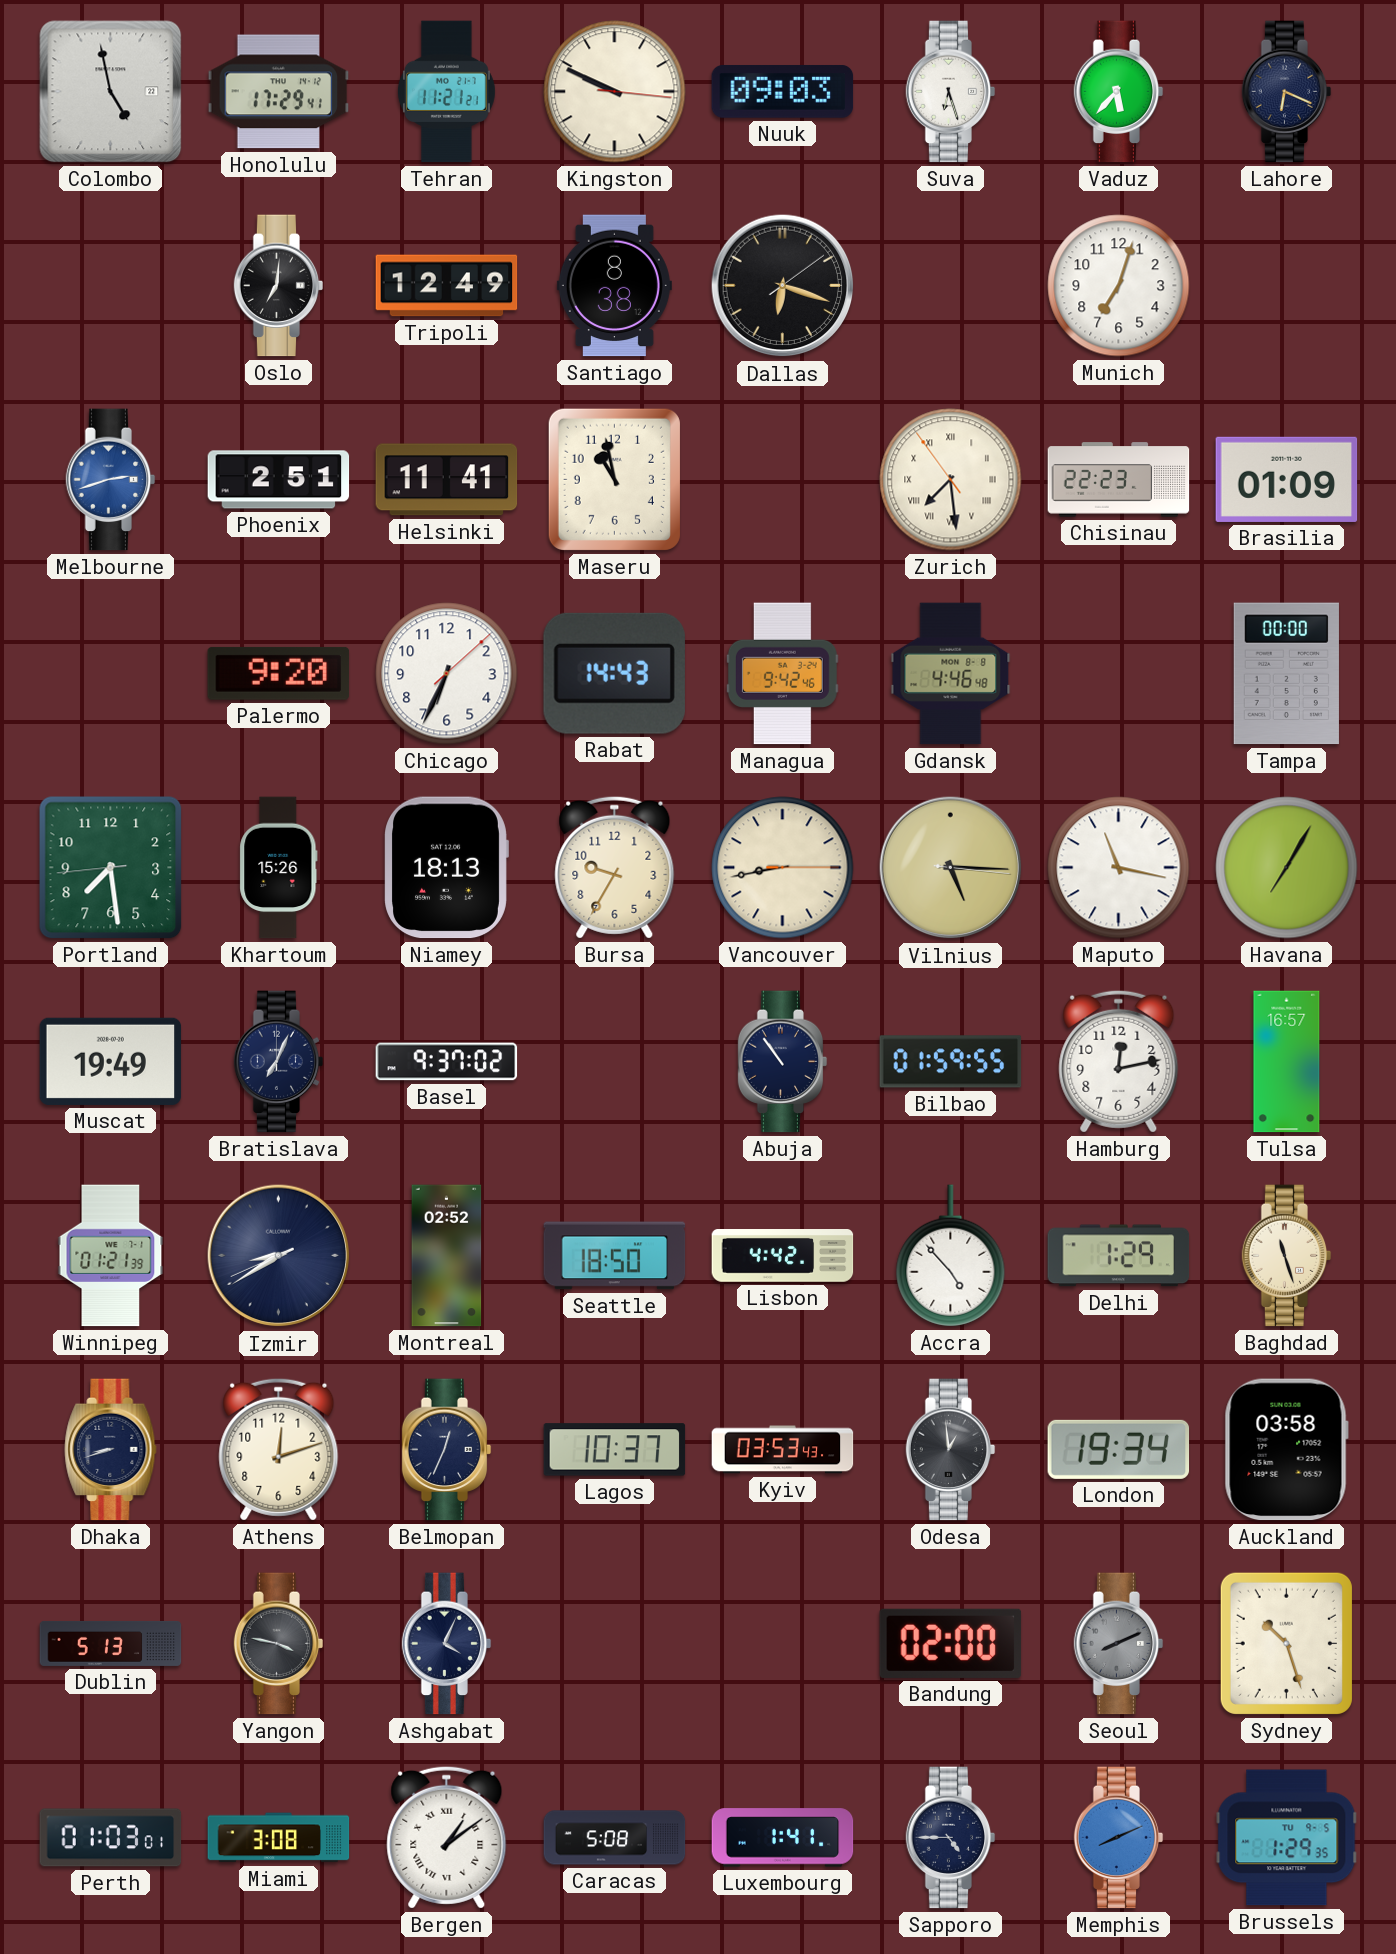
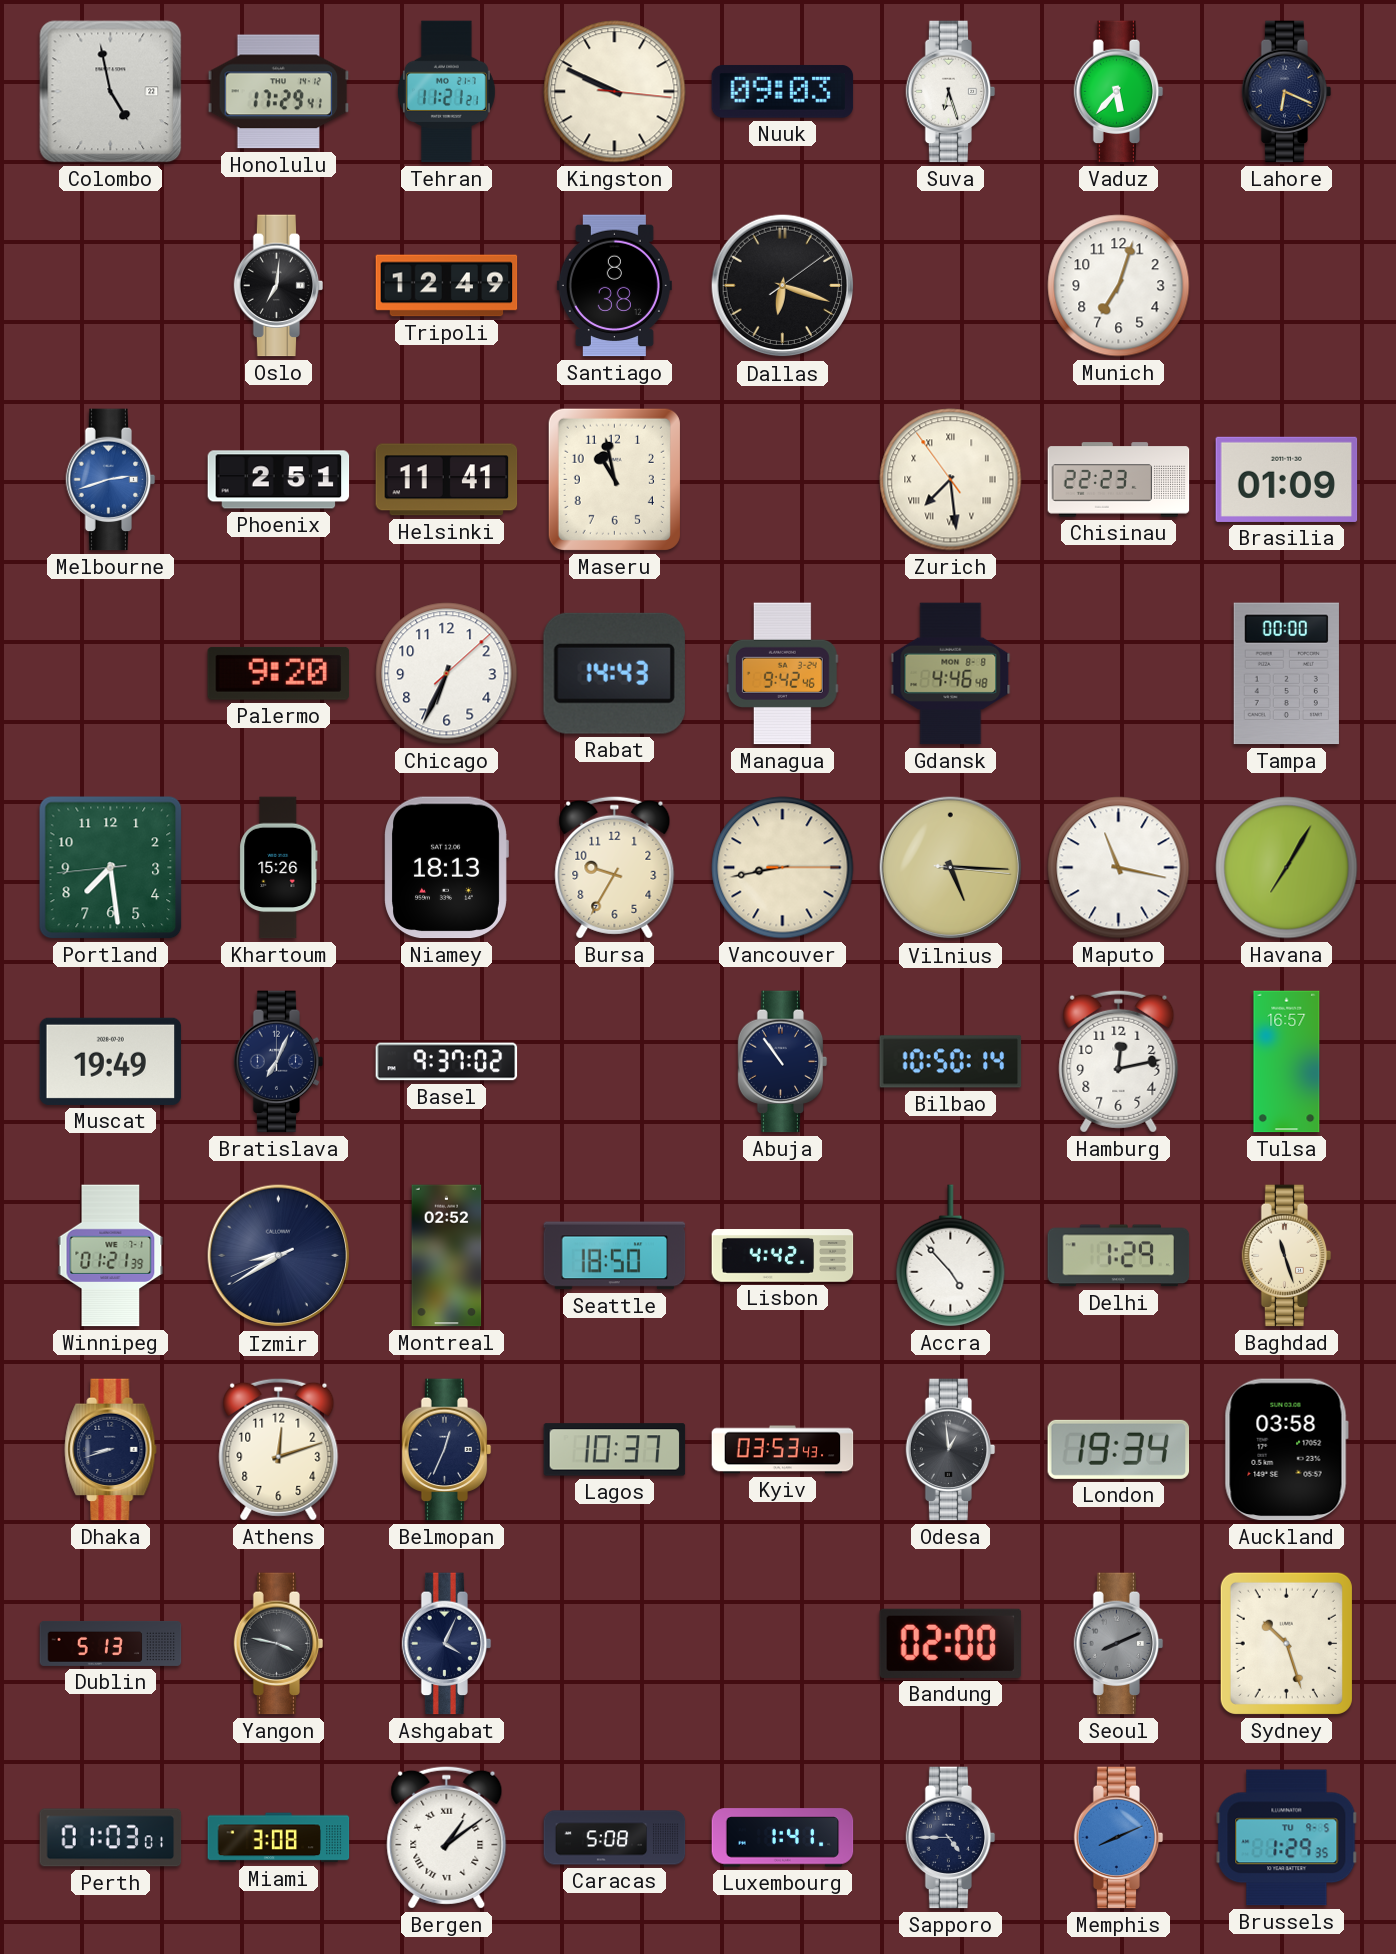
Bilbao: 01:59 -> 10:50
